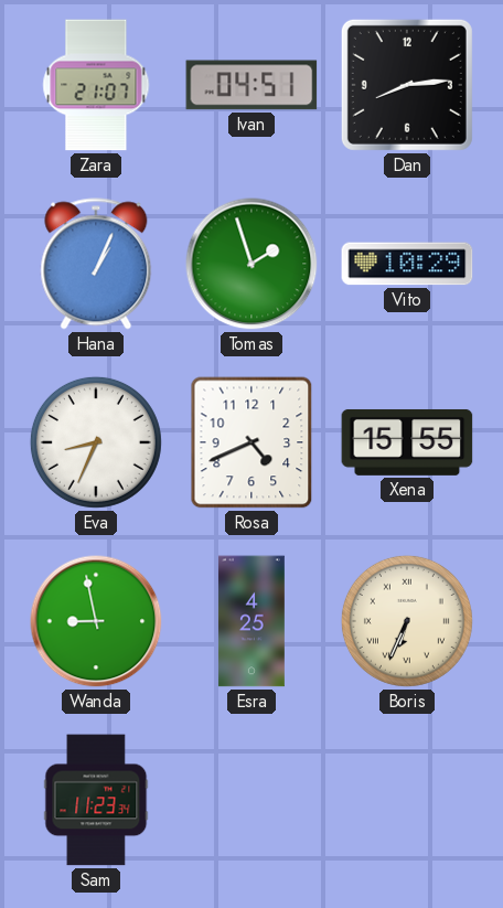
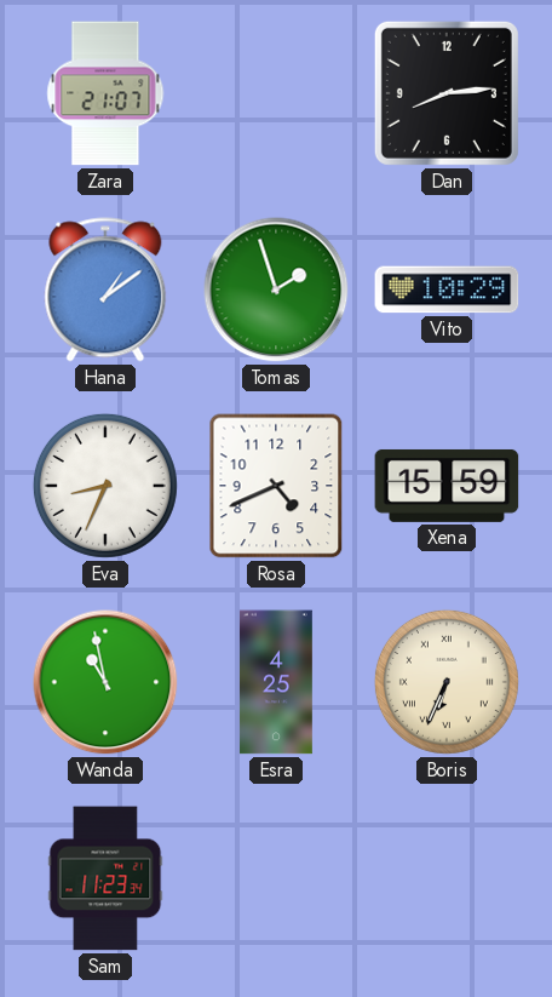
Ivan: 04:51 -> none
Hana: 1:04 -> 1:09
Xena: 15:55 -> 15:59
Wanda: 8:58 -> 10:58
